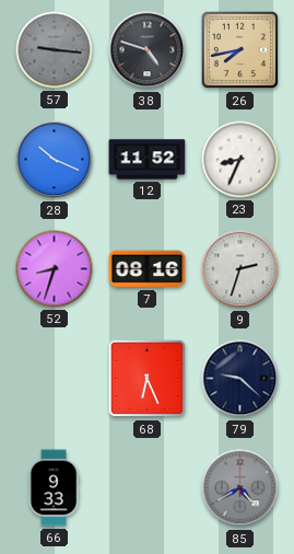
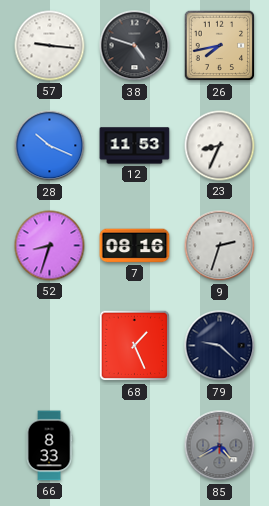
57 dial: grey -> white
12: 11:52 -> 11:53
68: 6:26 -> 1:26
66: 9:33 -> 8:33
